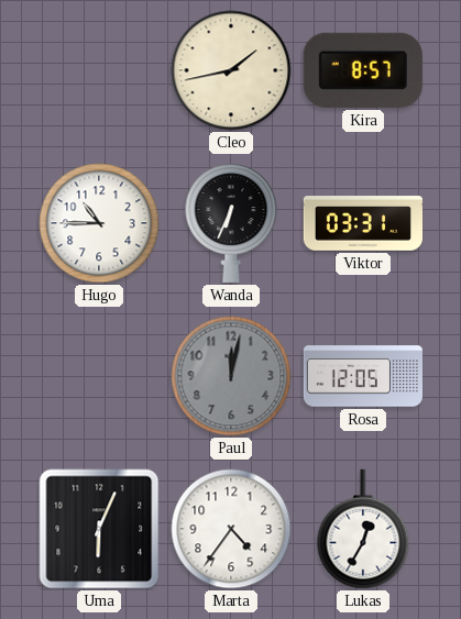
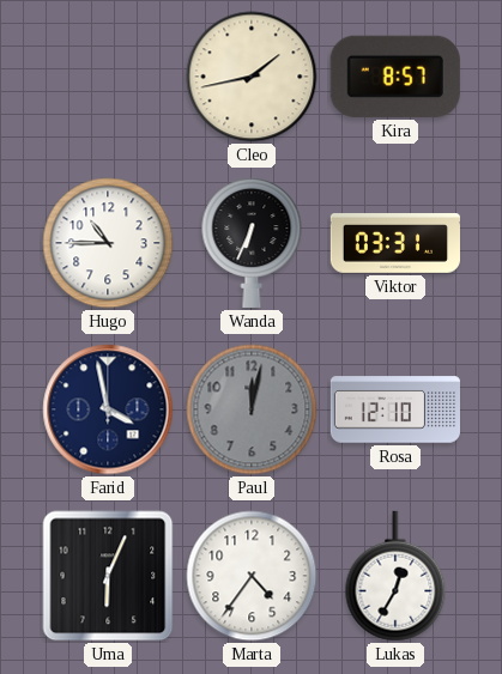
Farid: none -> 3:58
Rosa: 12:05 -> 12:10
